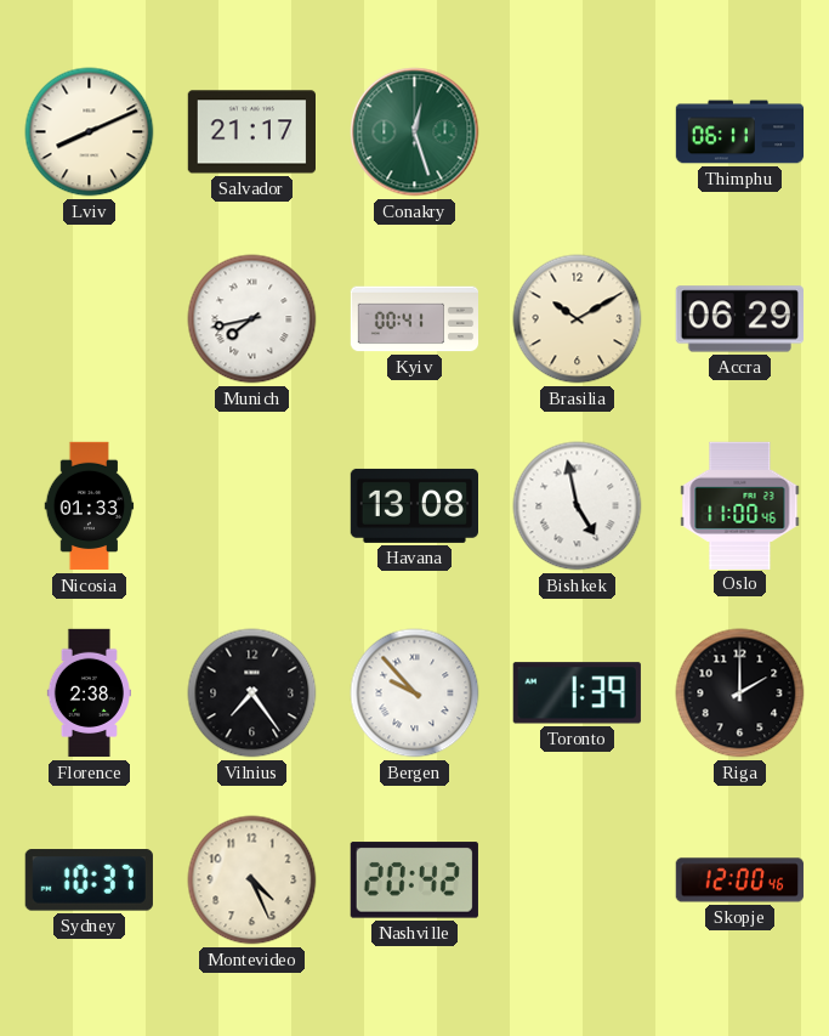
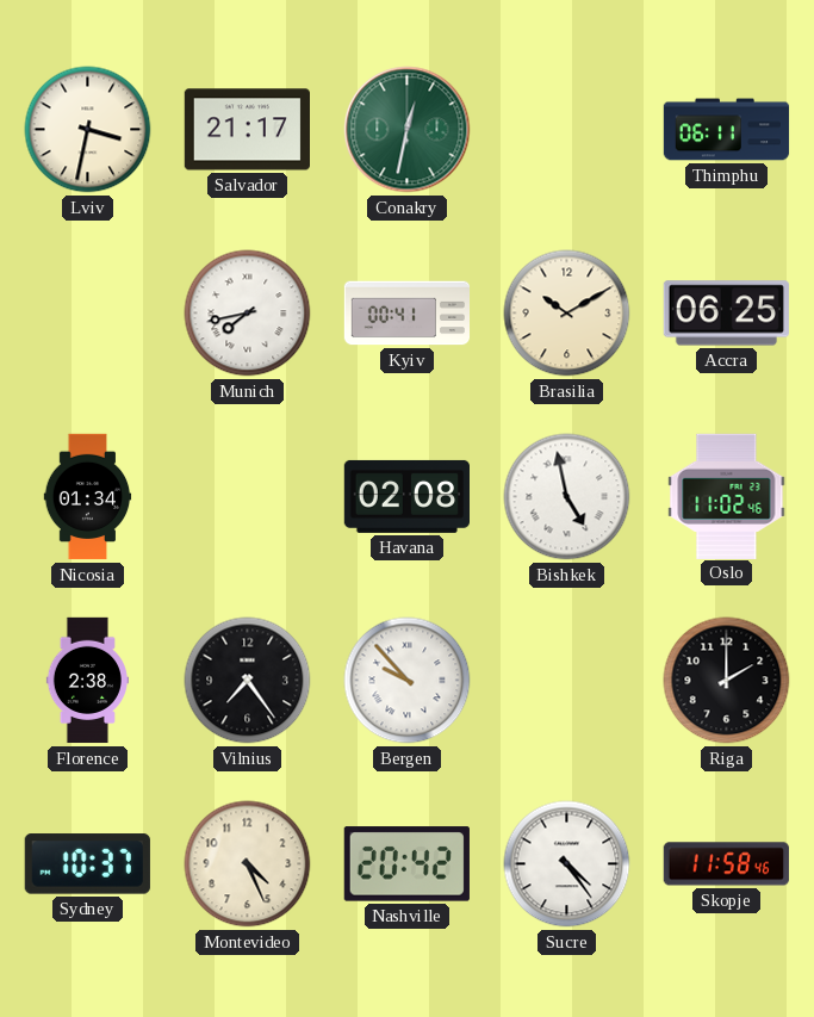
Lviv: 8:11 -> 3:32
Conakry: 12:27 -> 12:32
Accra: 06:29 -> 06:25
Nicosia: 01:33 -> 01:34
Havana: 13:08 -> 02:08
Oslo: 11:00 -> 11:02
Toronto: 1:39 -> none
Sucre: none -> 4:24
Skopje: 12:00 -> 11:58
